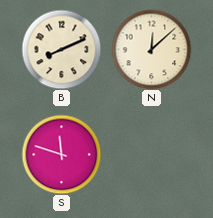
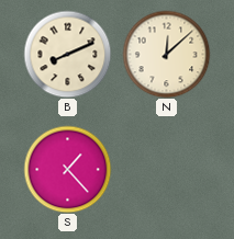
S: 11:48 -> 1:23
